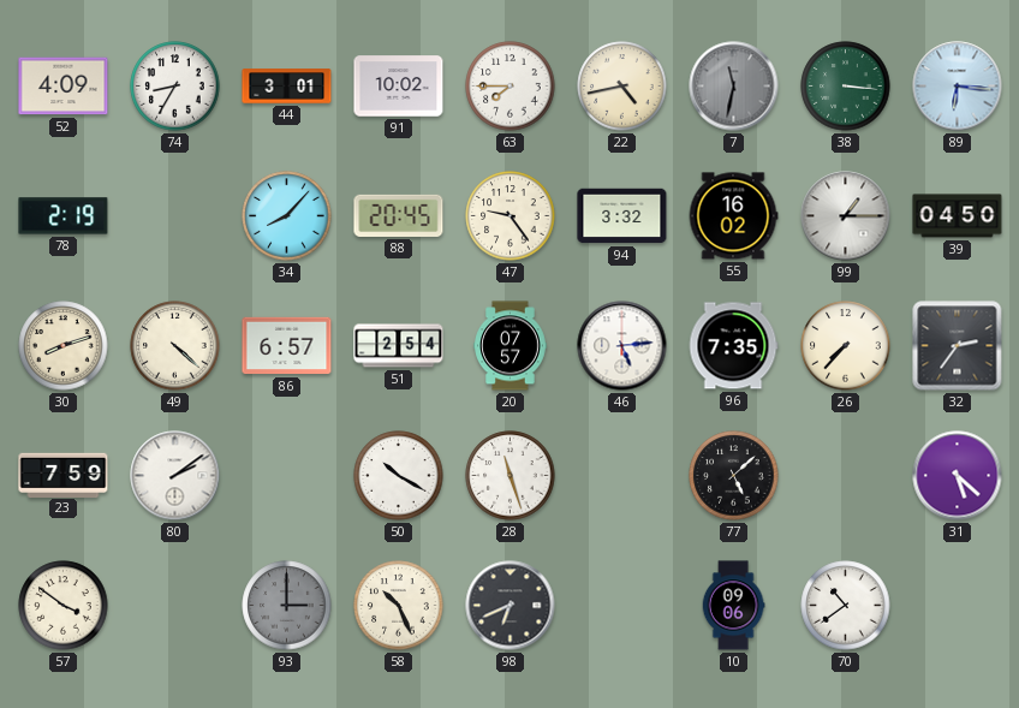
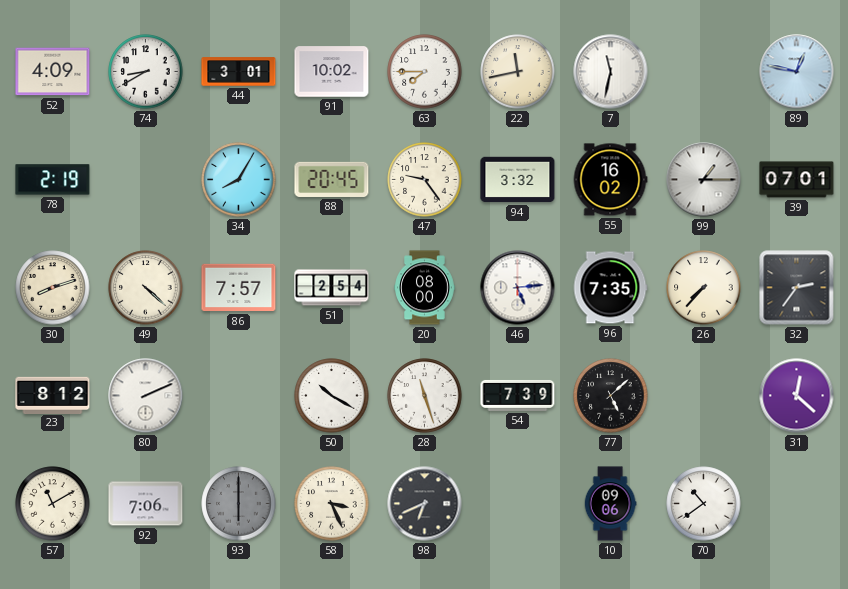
74: 8:35 -> 8:40
22: 4:43 -> 11:43
7 dial: grey -> white
38: 3:16 -> none
89: 6:16 -> 12:47
34: 8:07 -> 8:05
39: 04:50 -> 07:01
86: 6:57 -> 7:57
20: 07:57 -> 08:00
23: 7:59 -> 8:12
80: 2:09 -> 2:11
54: none -> 7:39
31: 5:22 -> 12:22
57: 3:51 -> 11:10
92: none -> 7:06
93: 3:00 -> 6:00
58: 10:26 -> 3:26
